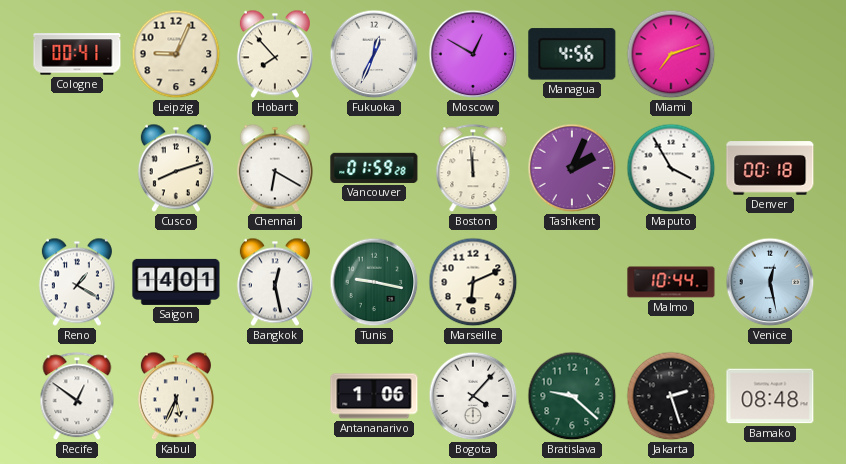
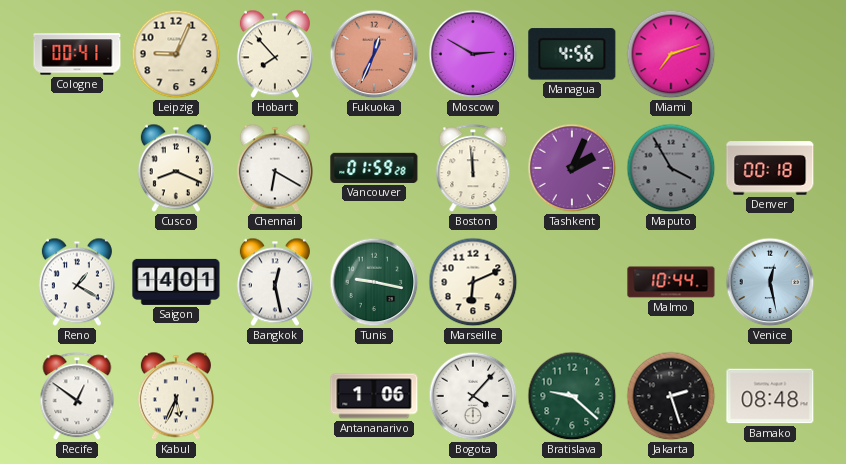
Fukuoka dial: white -> salmon
Moscow: 12:50 -> 2:50
Cusco: 8:12 -> 8:19
Maputo dial: white -> grey
